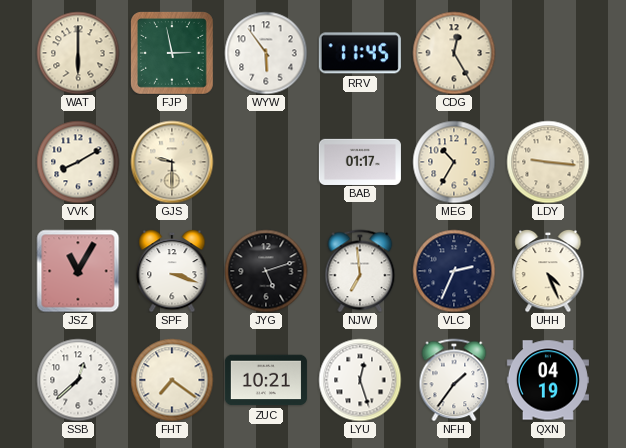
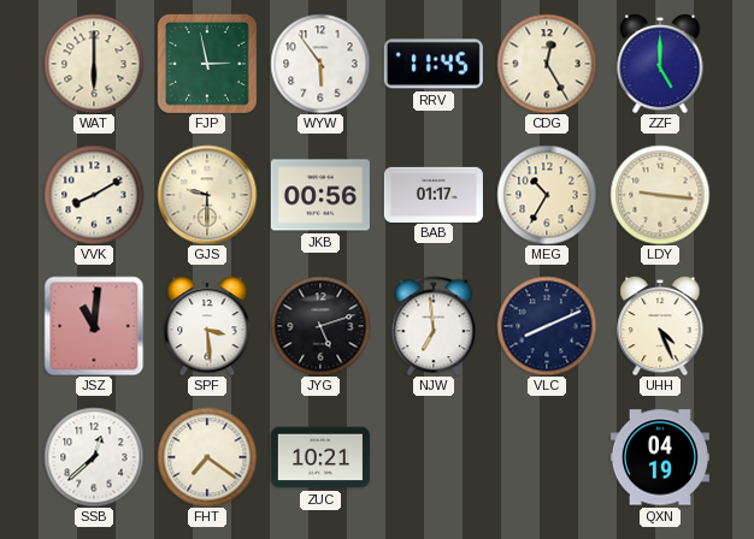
ZZF: none -> 5:00
JKB: none -> 00:56
JSZ: 11:05 -> 11:01
SPF: 3:18 -> 3:29
VLC: 2:34 -> 8:11
LYU: 12:27 -> none
NFH: 1:36 -> none
